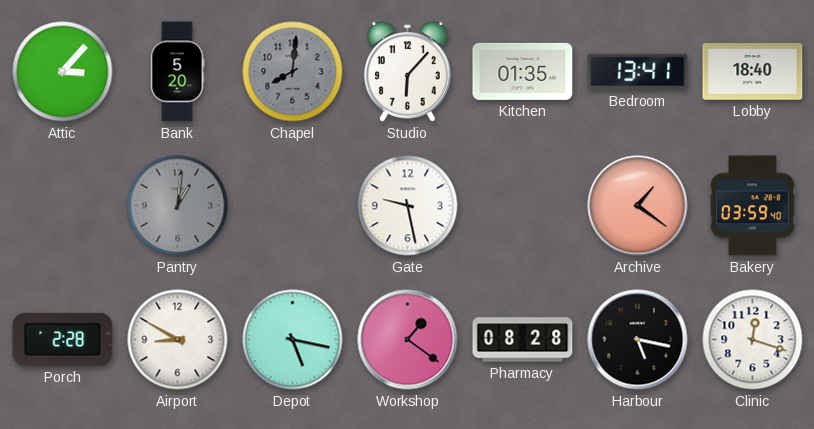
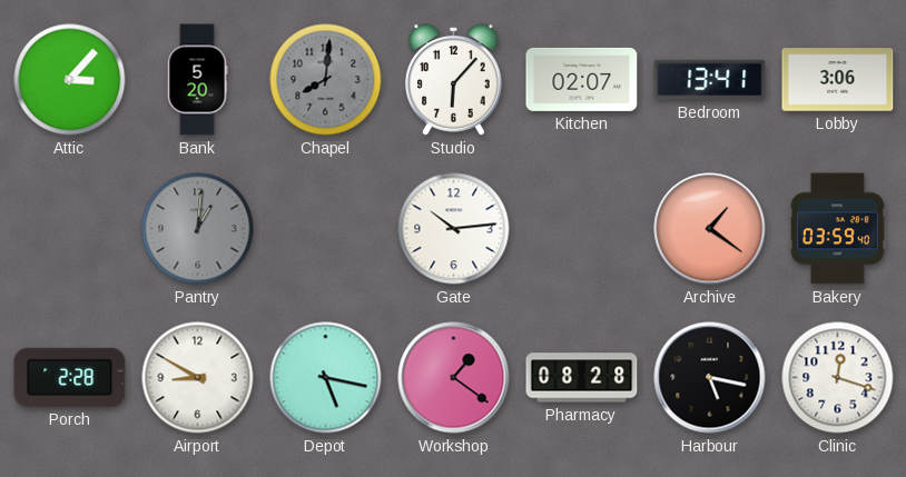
Kitchen: 01:35 -> 02:07
Lobby: 18:40 -> 3:06
Gate: 9:28 -> 10:14
